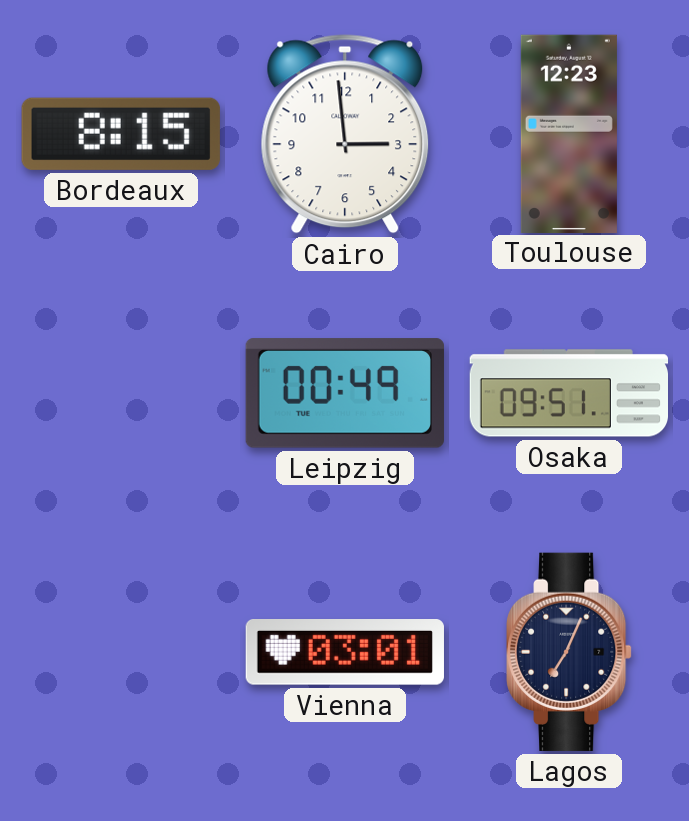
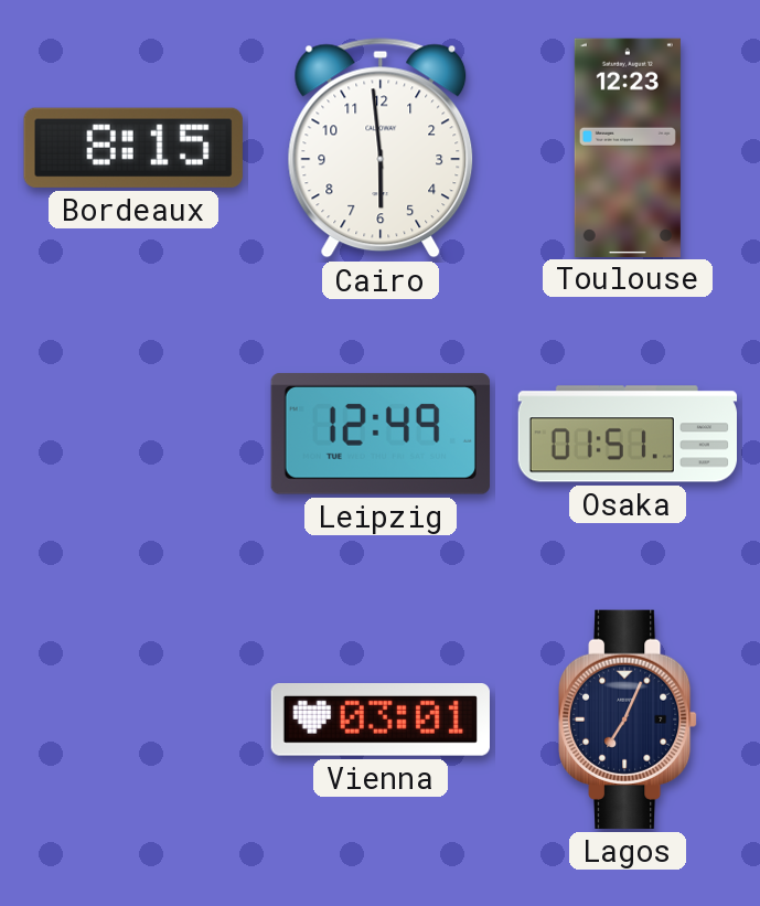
Cairo: 2:59 -> 5:59
Leipzig: 00:49 -> 12:49
Osaka: 09:51 -> 01:51
